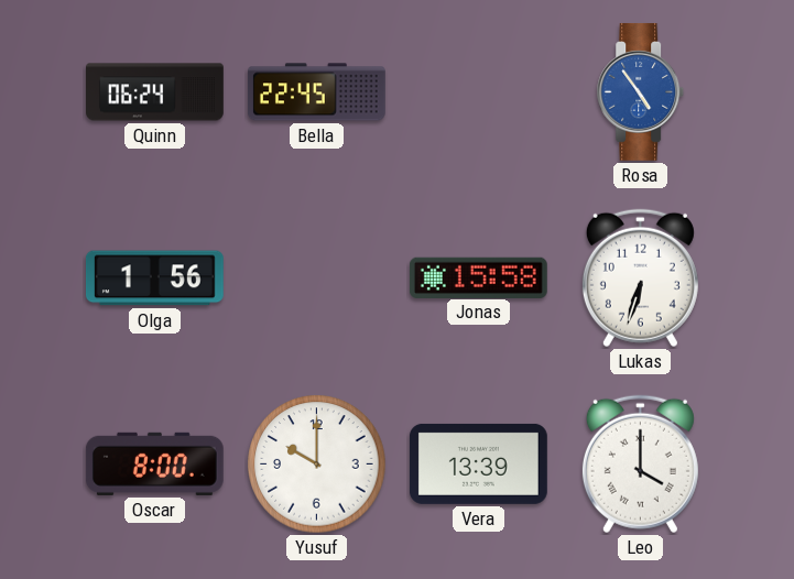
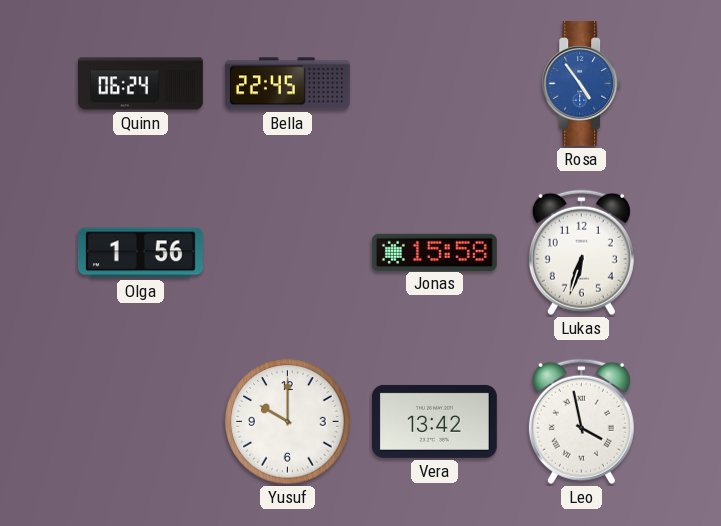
Oscar: 8:00 -> none
Vera: 13:39 -> 13:42
Leo: 4:00 -> 3:58
